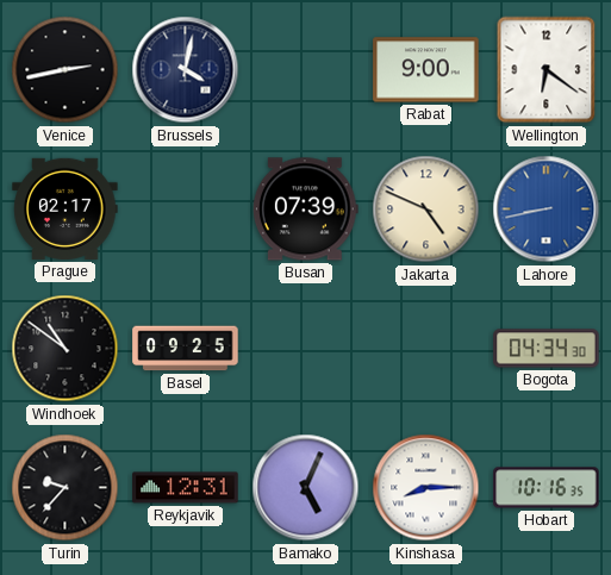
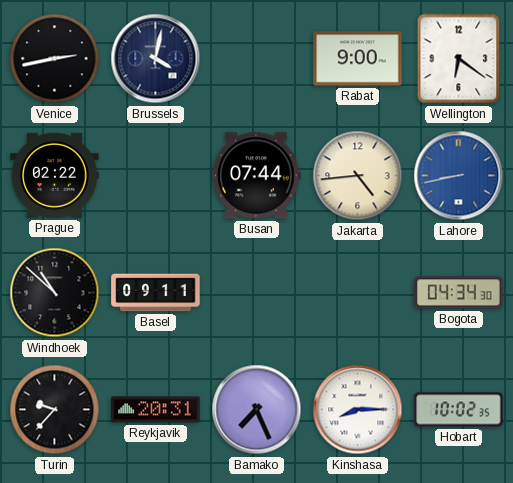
Prague: 02:17 -> 02:22
Busan: 07:39 -> 07:44
Jakarta: 4:49 -> 4:44
Windhoek: 10:51 -> 10:52
Basel: 09:25 -> 09:11
Reykjavik: 12:31 -> 20:31
Bamako: 5:04 -> 7:26
Hobart: 10:16 -> 10:02
